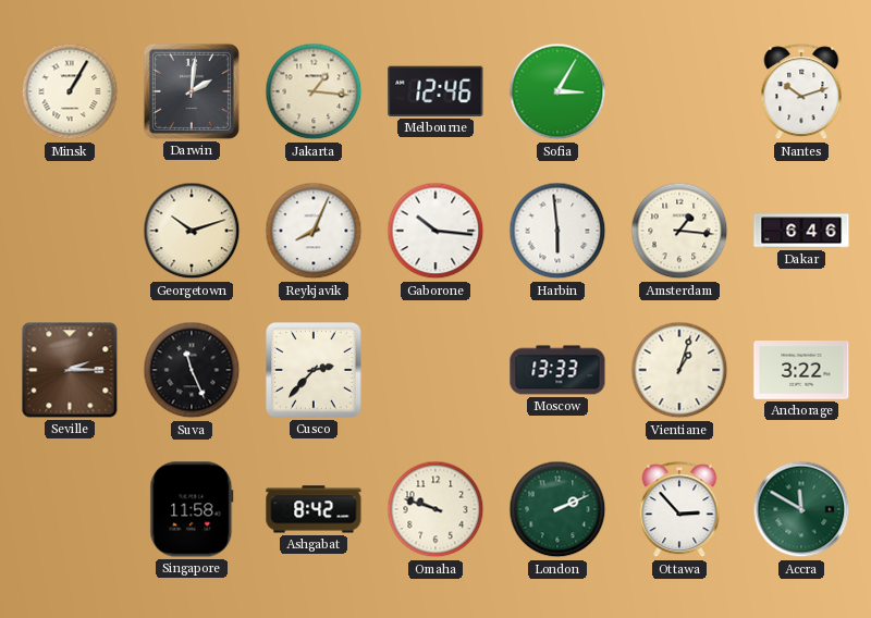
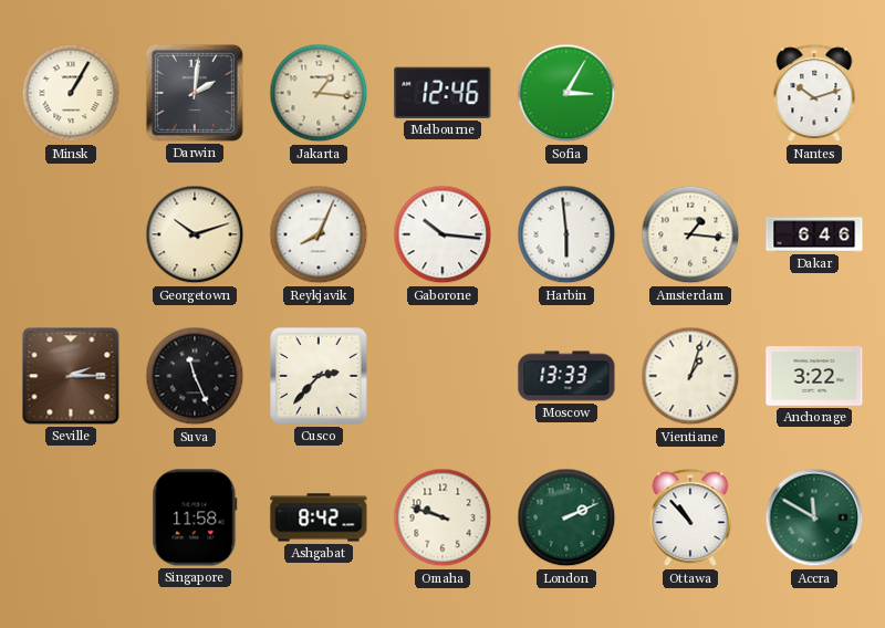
Ottawa: 2:53 -> 10:53
